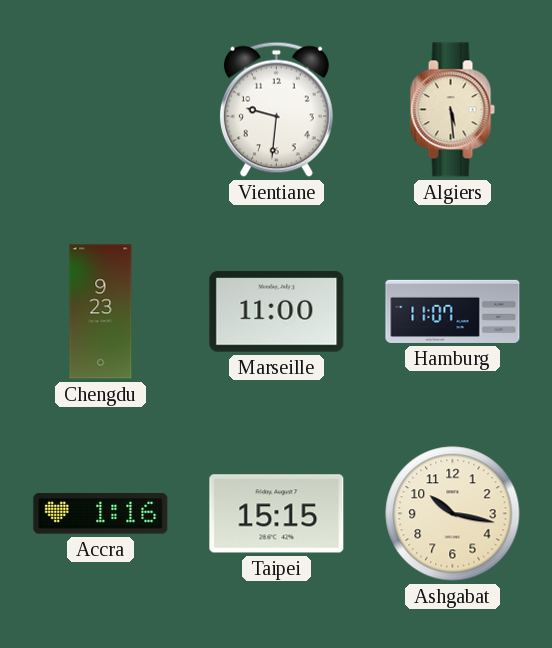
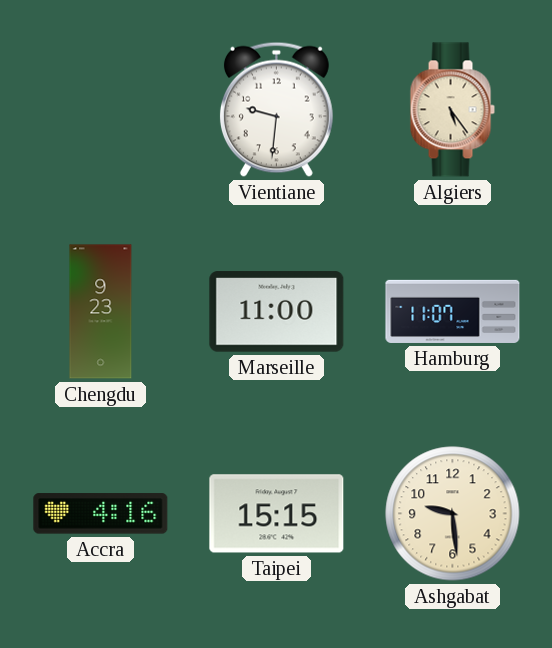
Algiers: 5:29 -> 5:24
Accra: 1:16 -> 4:16
Ashgabat: 10:17 -> 9:29
